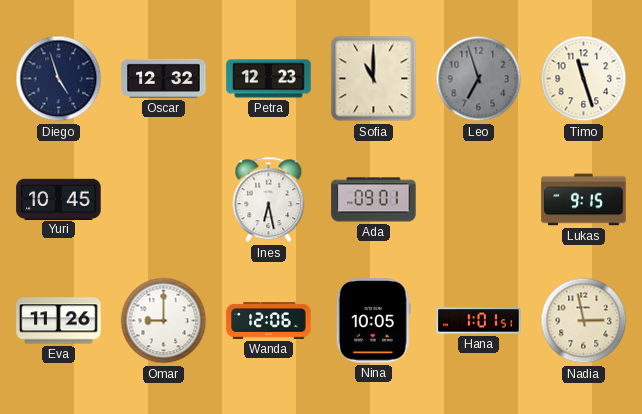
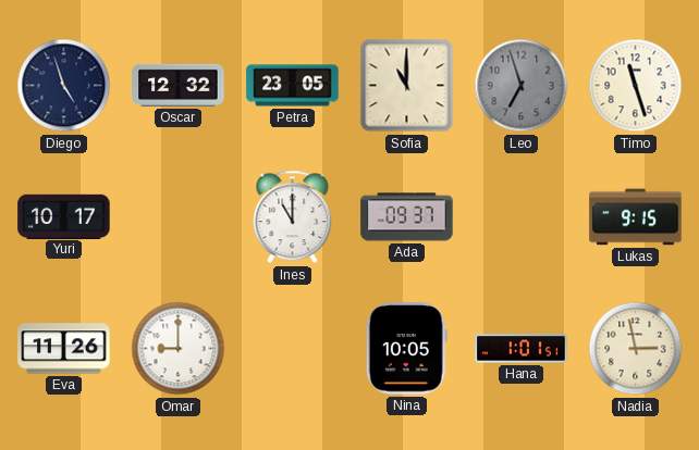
Petra: 12:23 -> 23:05
Yuri: 10:45 -> 10:17
Ines: 6:28 -> 11:00
Ada: 09:01 -> 09:37
Wanda: 12:06 -> none
